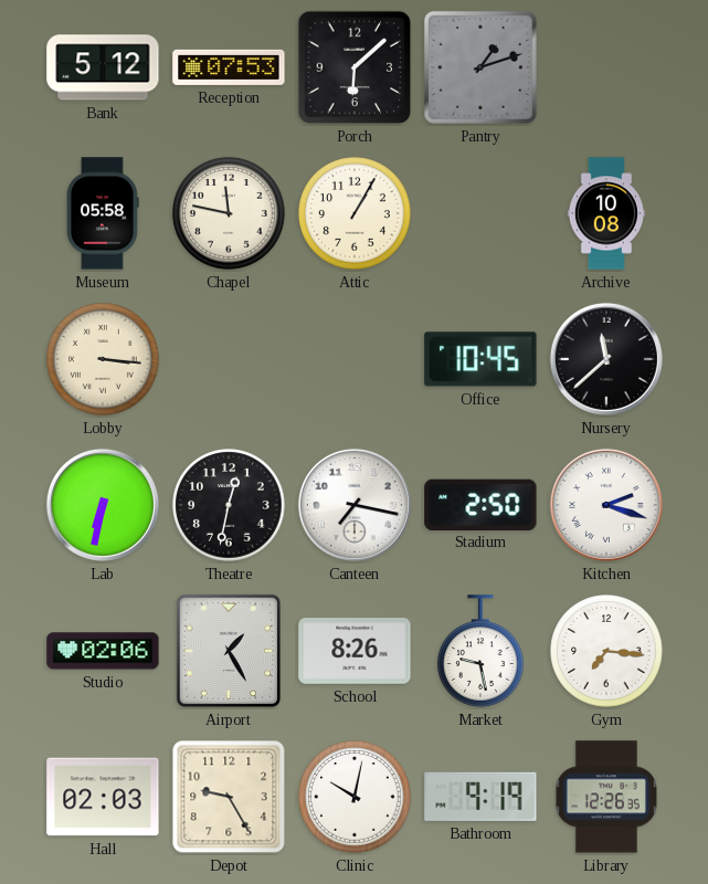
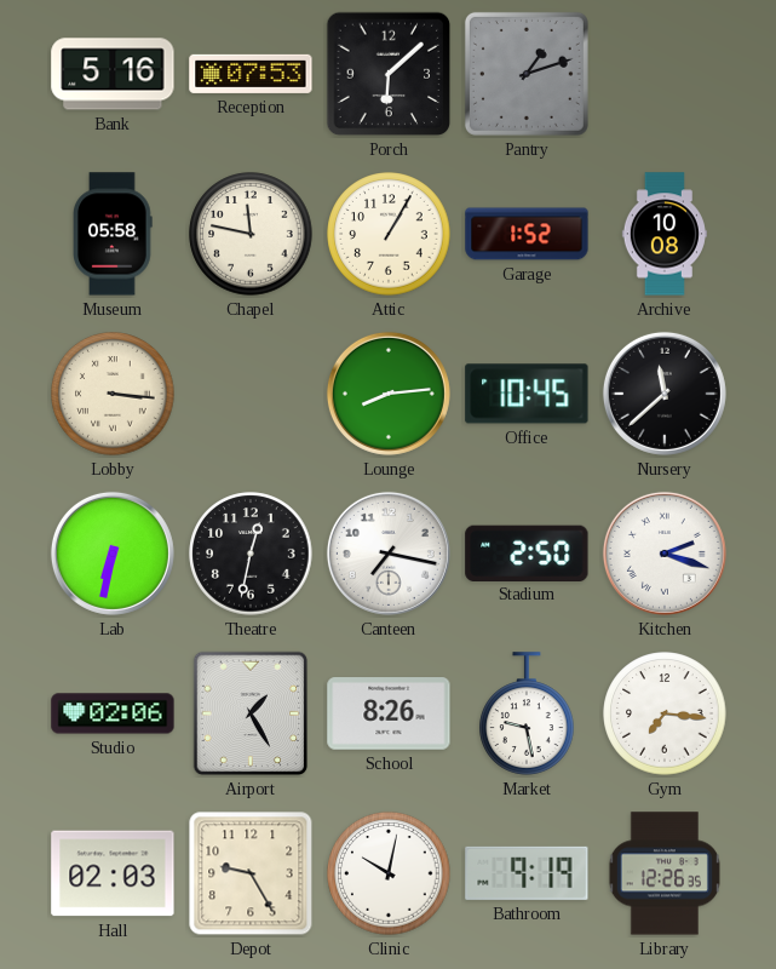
Bank: 5:12 -> 5:16
Garage: none -> 1:52
Lounge: none -> 8:14
